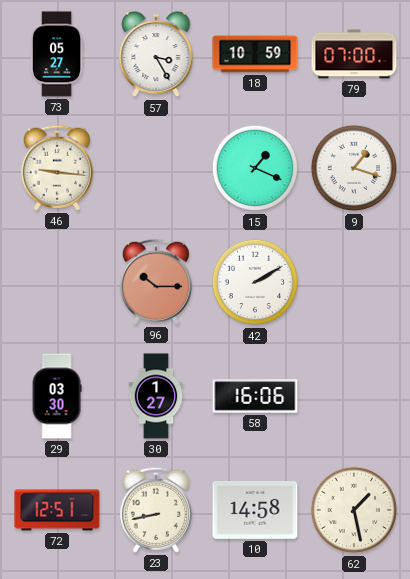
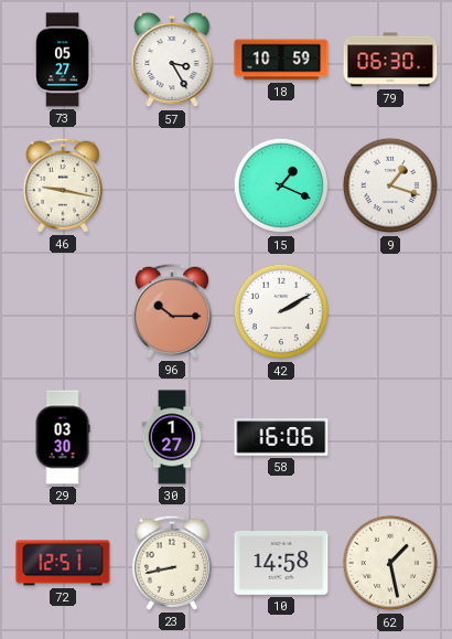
79: 07:00 -> 06:30
46: 9:16 -> 9:17
